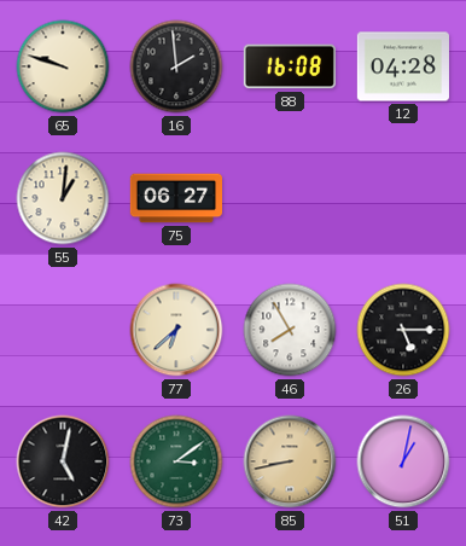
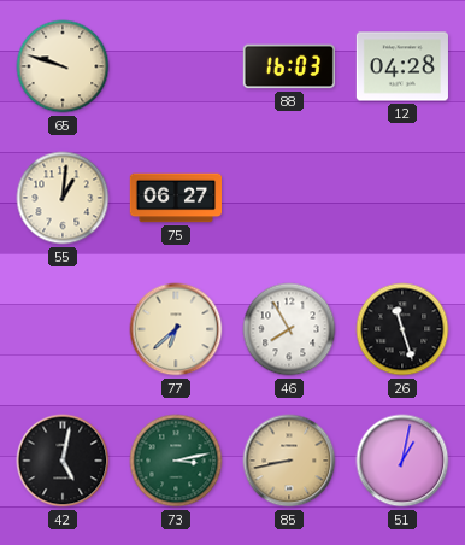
16: 1:59 -> none
88: 16:08 -> 16:03
26: 5:15 -> 11:27
73: 3:09 -> 3:13
